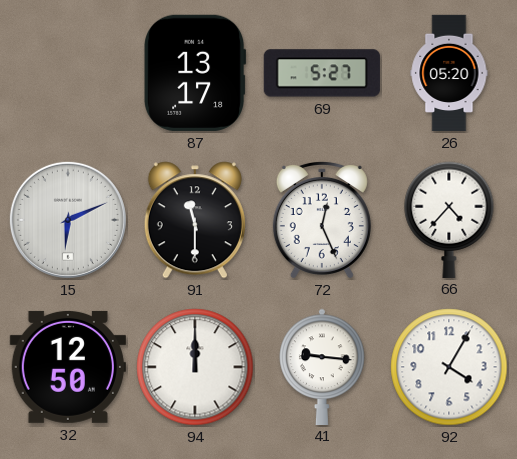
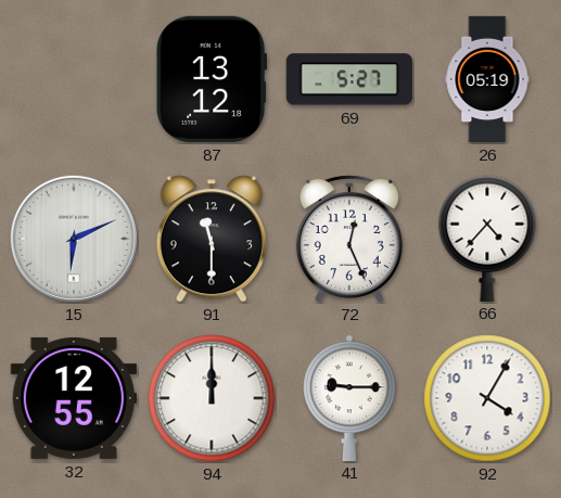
87: 13:17 -> 13:12
26: 05:20 -> 05:19
32: 12:50 -> 12:55
41: 9:16 -> 9:15
